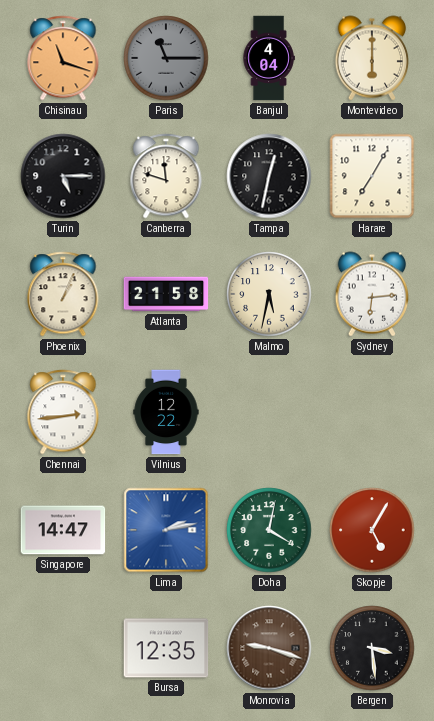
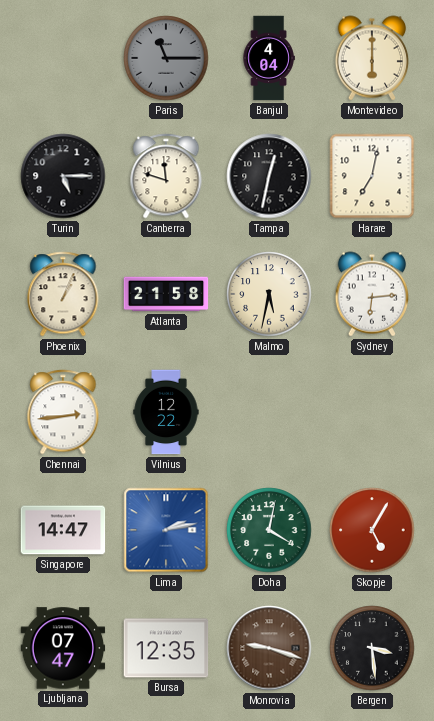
Chisinau: 11:18 -> none
Harare: 7:05 -> 7:02
Ljubljana: none -> 07:47
